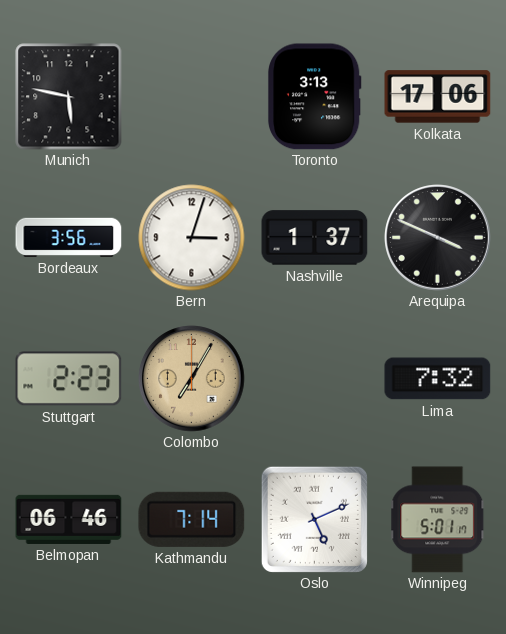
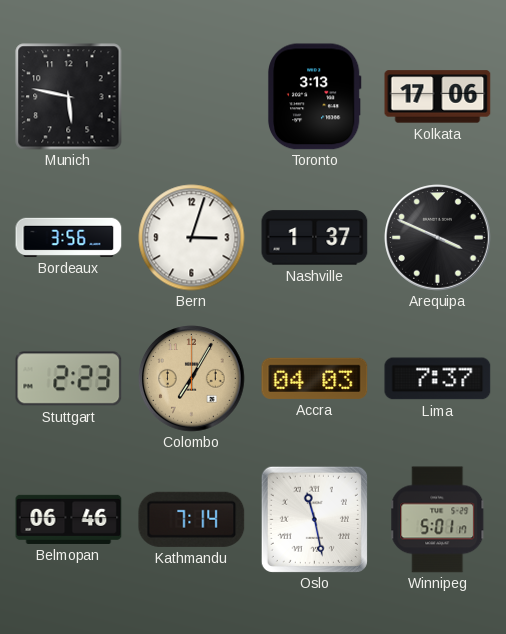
Accra: none -> 04:03
Lima: 7:32 -> 7:37
Oslo: 5:11 -> 11:28
